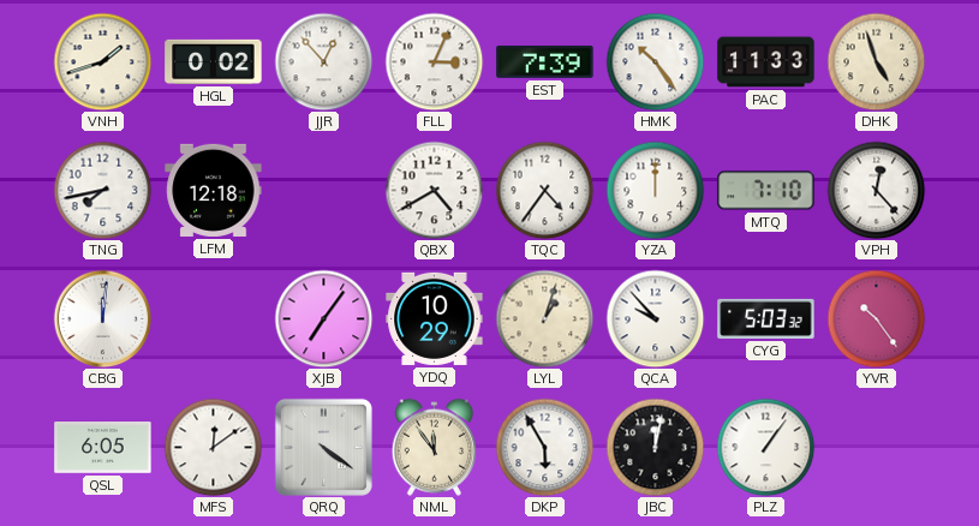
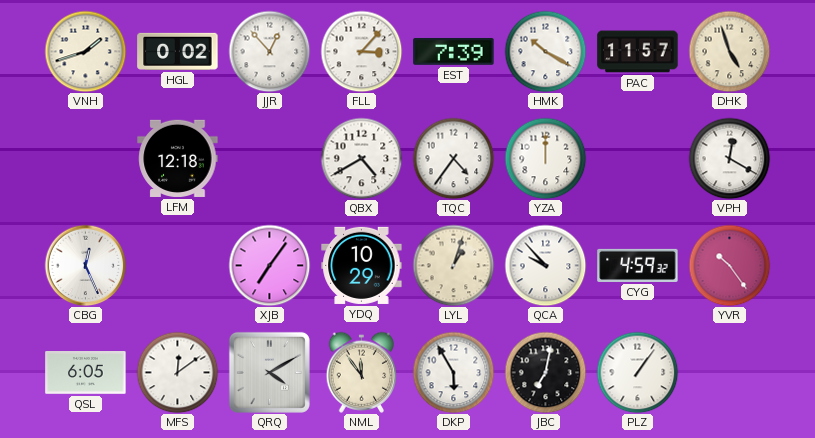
FLL: 3:04 -> 3:07
HMK: 10:24 -> 10:20
PAC: 11:33 -> 11:57
TNG: 7:43 -> none
MTQ: 7:10 -> none
VPH: 12:23 -> 12:20
CBG: 12:01 -> 12:26
CYG: 5:03 -> 4:59
QRQ: 4:21 -> 4:10
JBC: 12:02 -> 7:02
